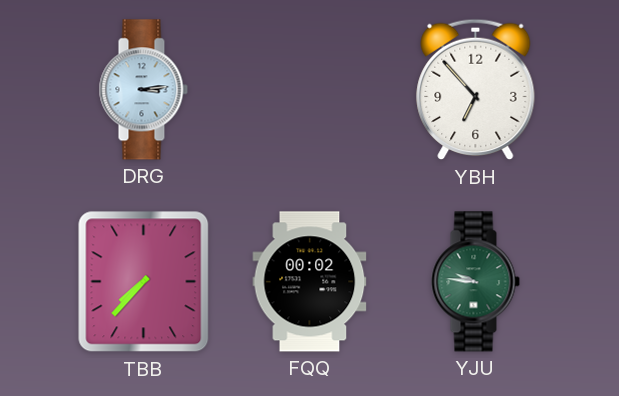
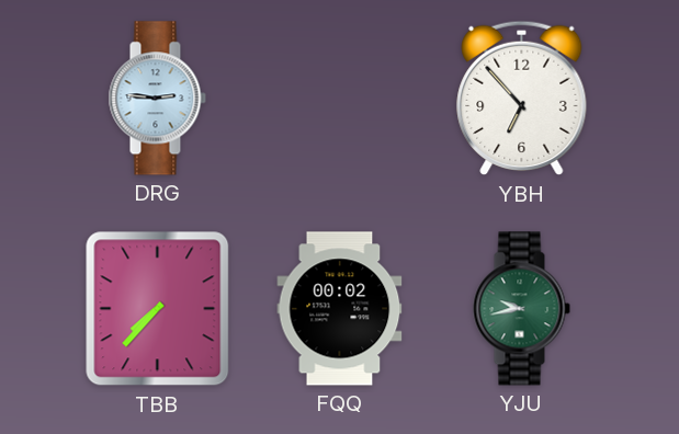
DRG: 3:14 -> 2:46
YJU: 9:46 -> 9:43
